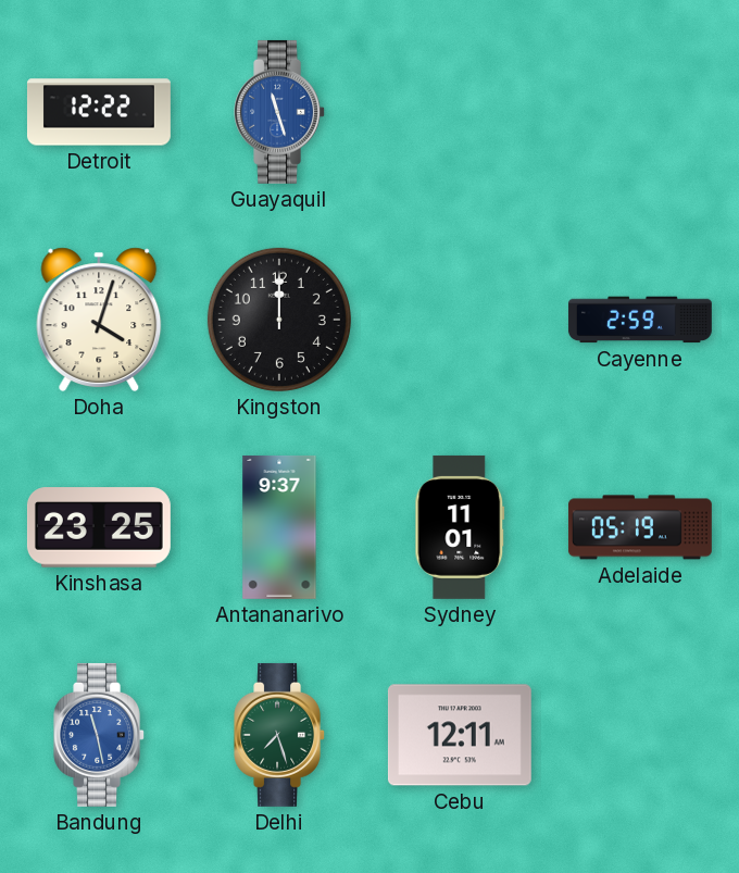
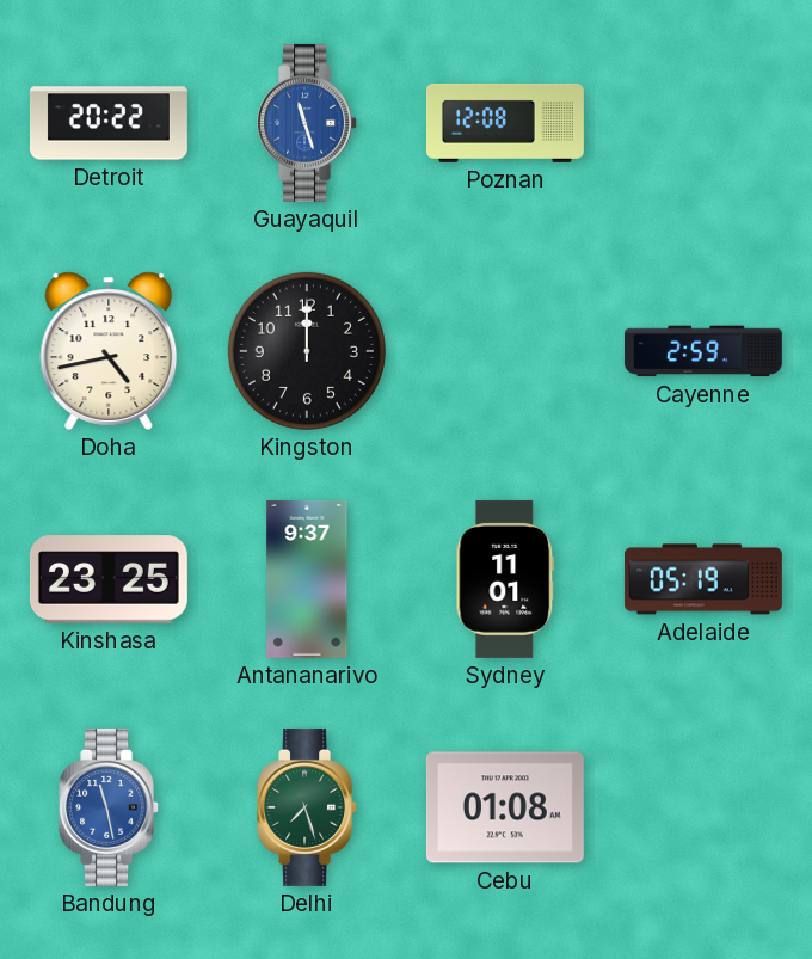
Detroit: 12:22 -> 20:22
Poznan: none -> 12:08
Doha: 4:03 -> 4:43
Cebu: 12:11 -> 01:08
